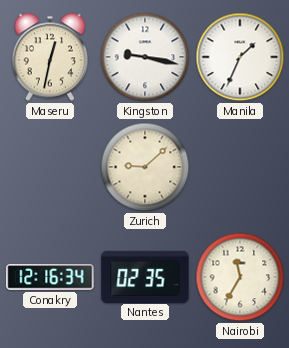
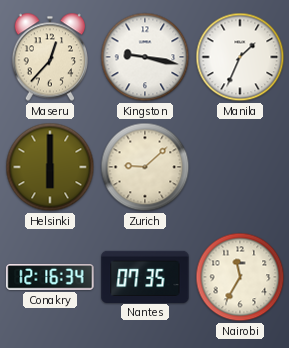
Maseru: 12:32 -> 12:37
Helsinki: none -> 6:00
Nantes: 02:35 -> 07:35
